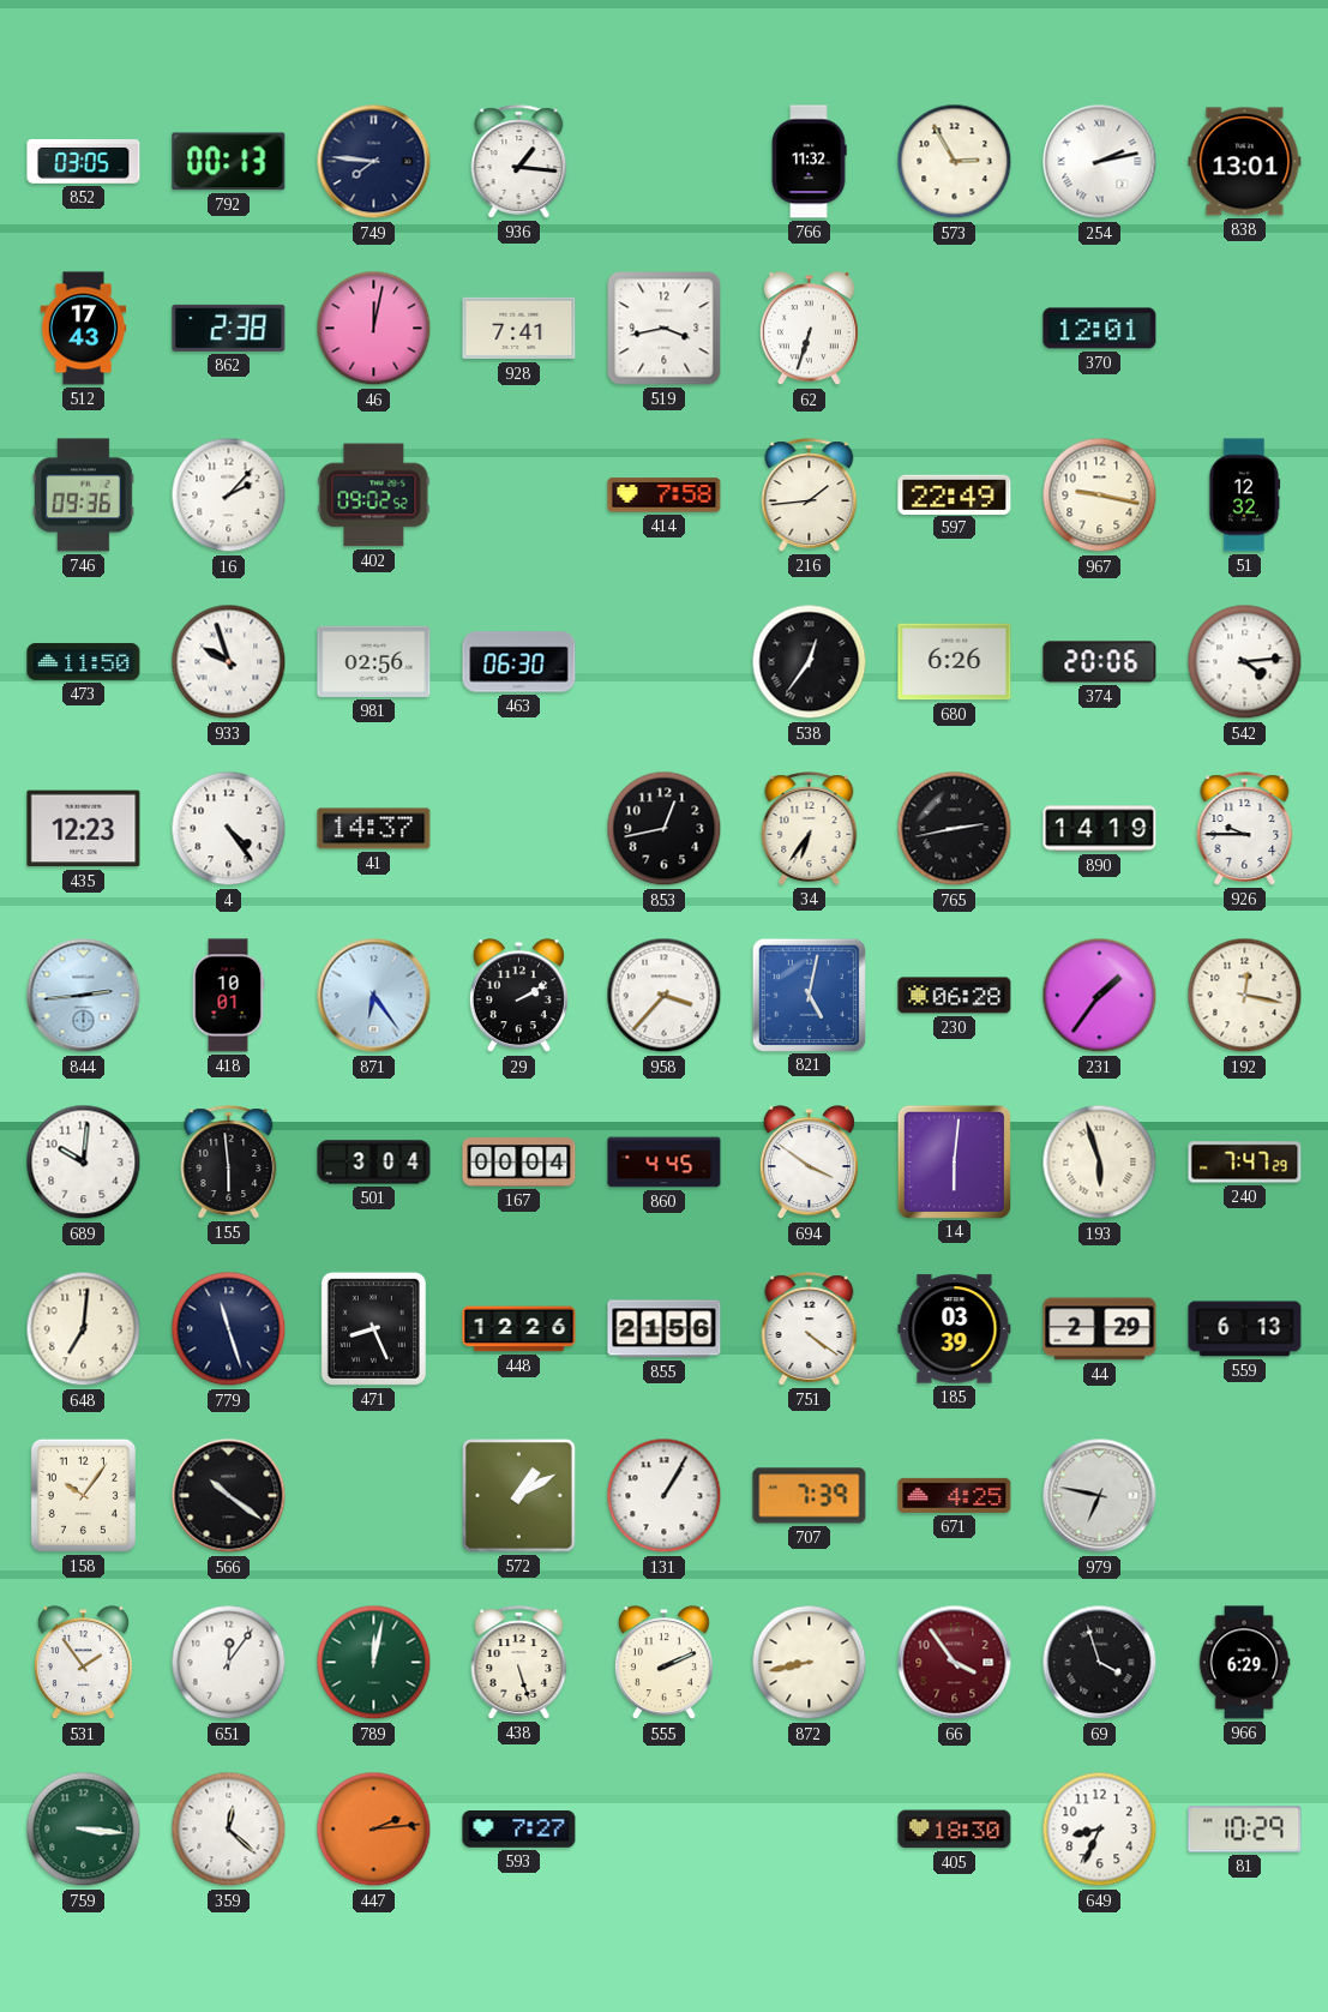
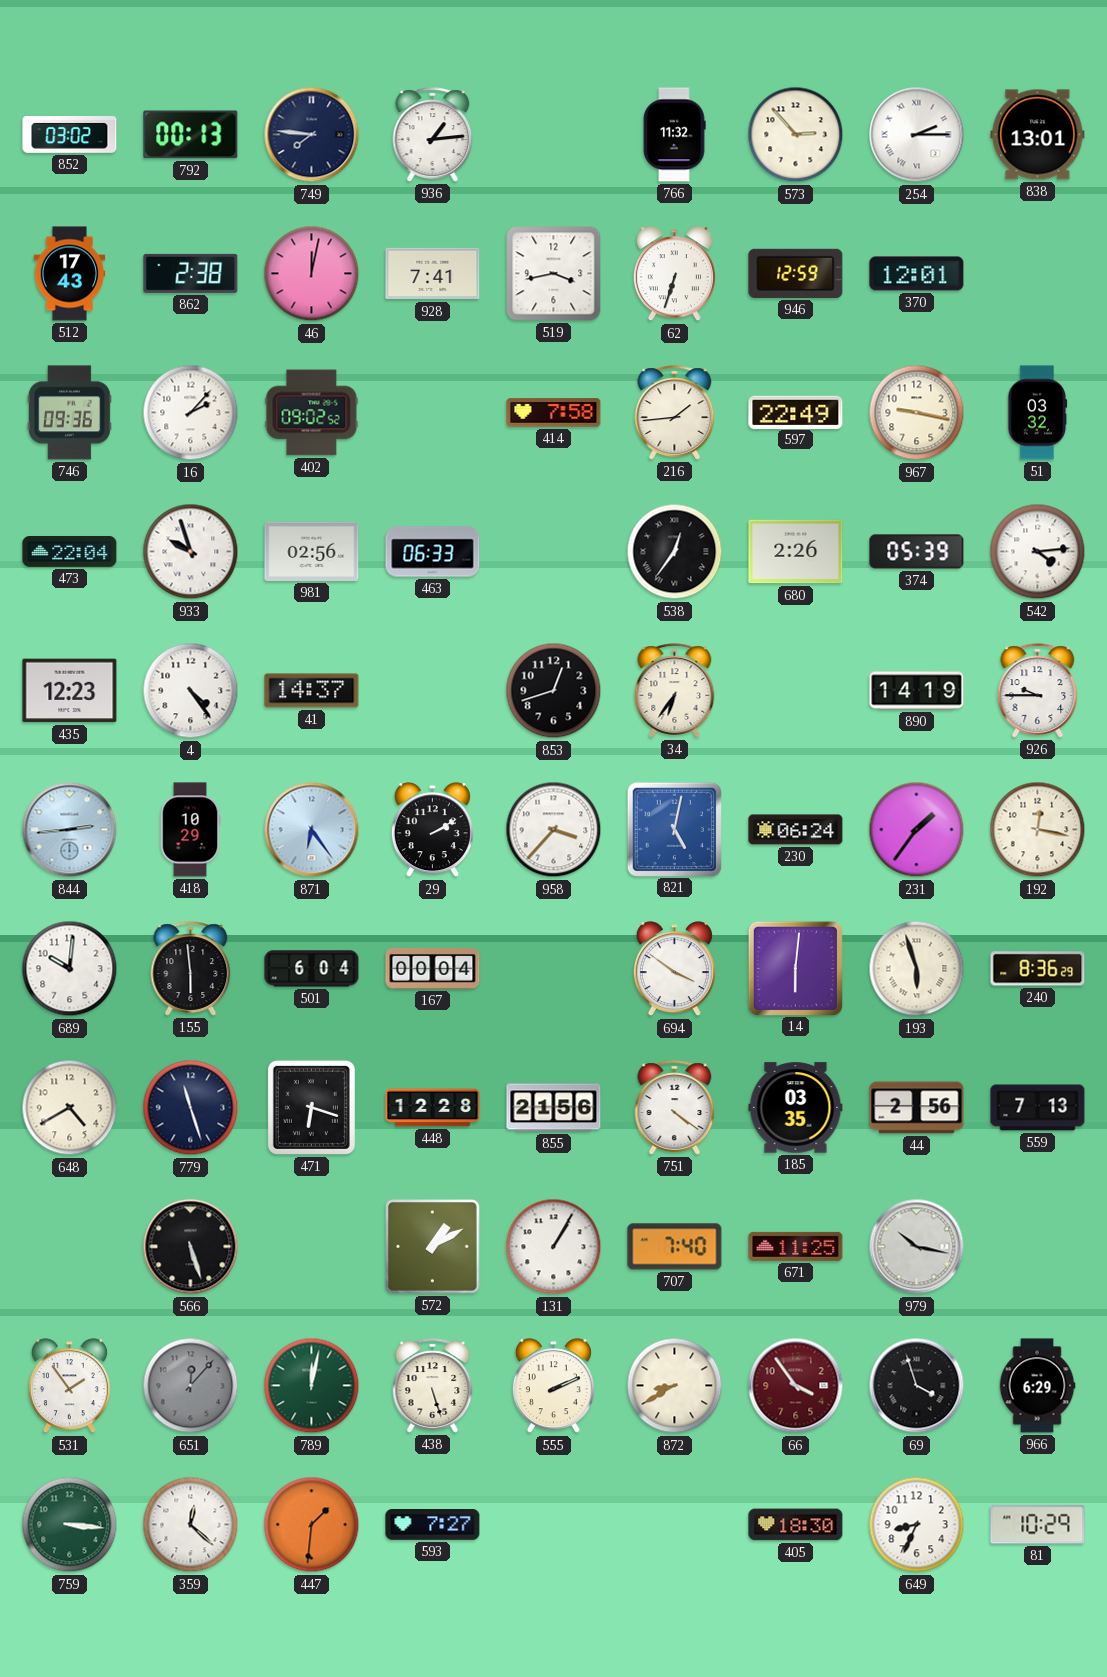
852: 03:05 -> 03:02
936: 1:16 -> 1:14
573: 2:55 -> 2:53
254: 2:13 -> 2:15
946: none -> 12:59
51: 12:32 -> 03:32
473: 11:50 -> 22:04
463: 06:30 -> 06:33
680: 6:26 -> 2:26
374: 20:06 -> 05:39
853: 12:43 -> 12:42
765: 2:43 -> none
418: 10:01 -> 10:29
230: 06:28 -> 06:24
501: 3:04 -> 6:04
860: 4:45 -> none
240: 7:47 -> 8:36
648: 7:01 -> 4:40
471: 8:26 -> 6:18
448: 12:26 -> 12:28
185: 03:39 -> 03:35
44: 2:29 -> 2:56
559: 6:13 -> 7:13
158: 10:06 -> none
566: 10:21 -> 5:27
707: 7:39 -> 7:40
671: 4:25 -> 11:25
979: 6:47 -> 10:17
651: 12:06 -> 12:07
651 dial: white -> grey
872: 8:43 -> 8:40
447: 2:14 -> 1:31
